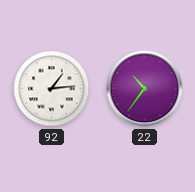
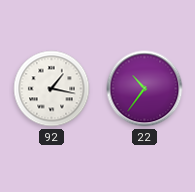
92: 1:14 -> 1:17
